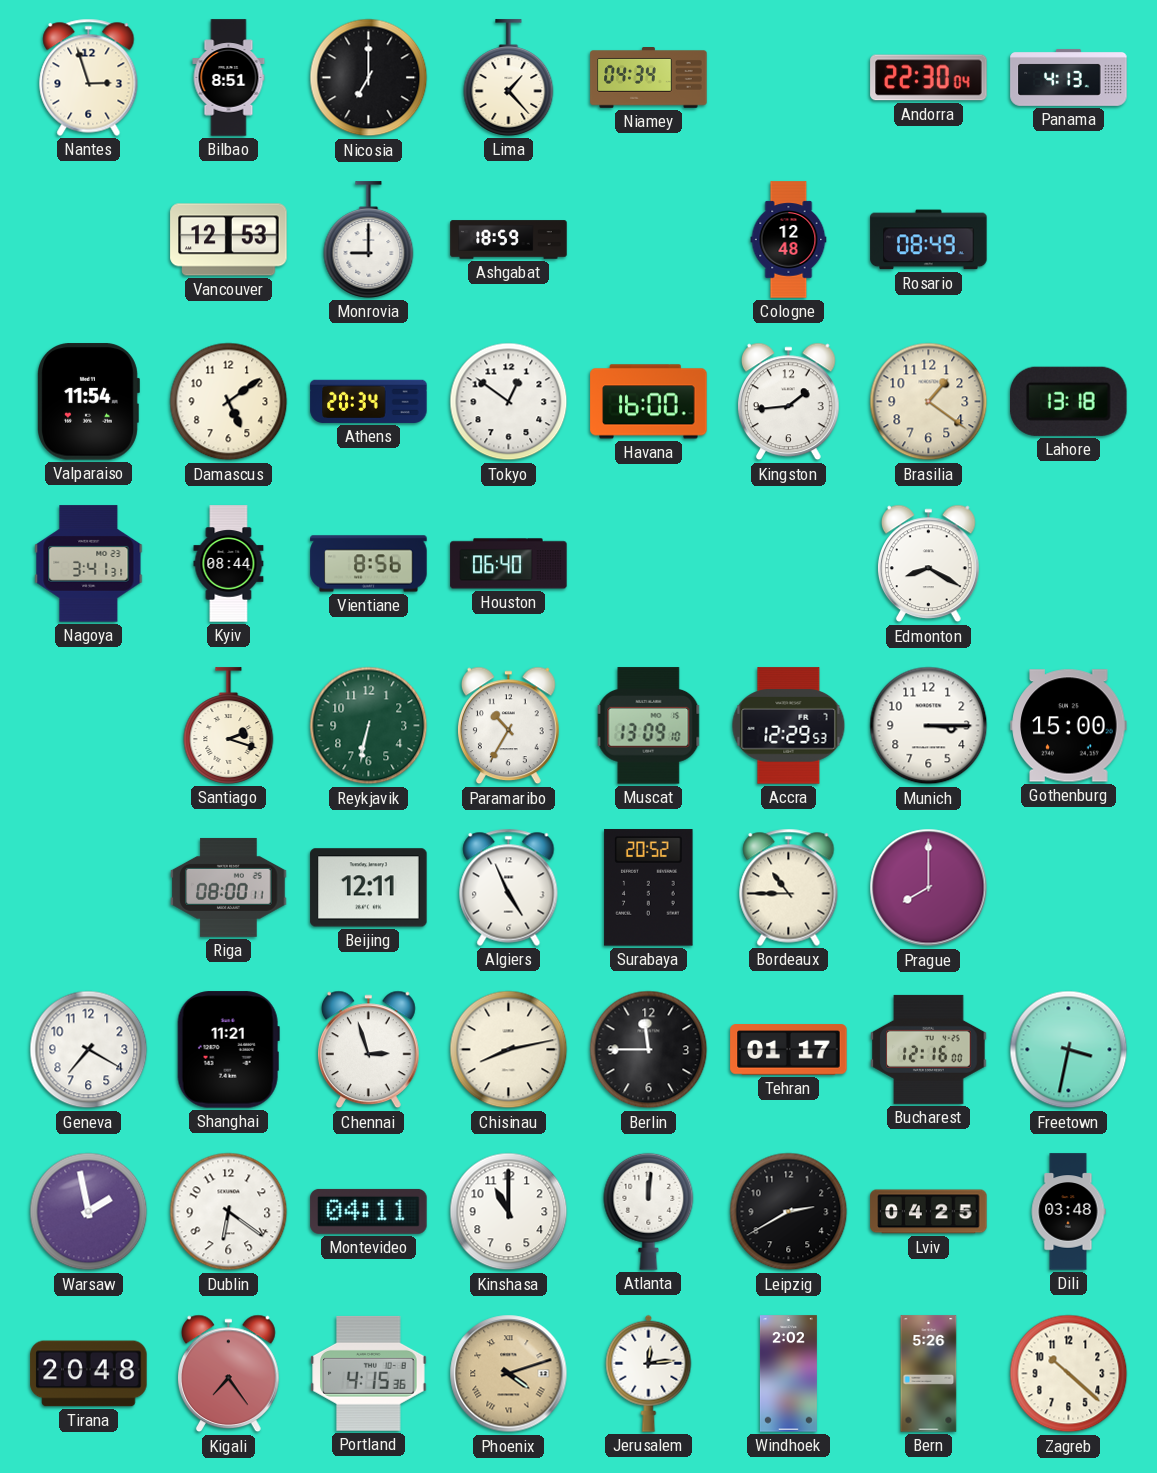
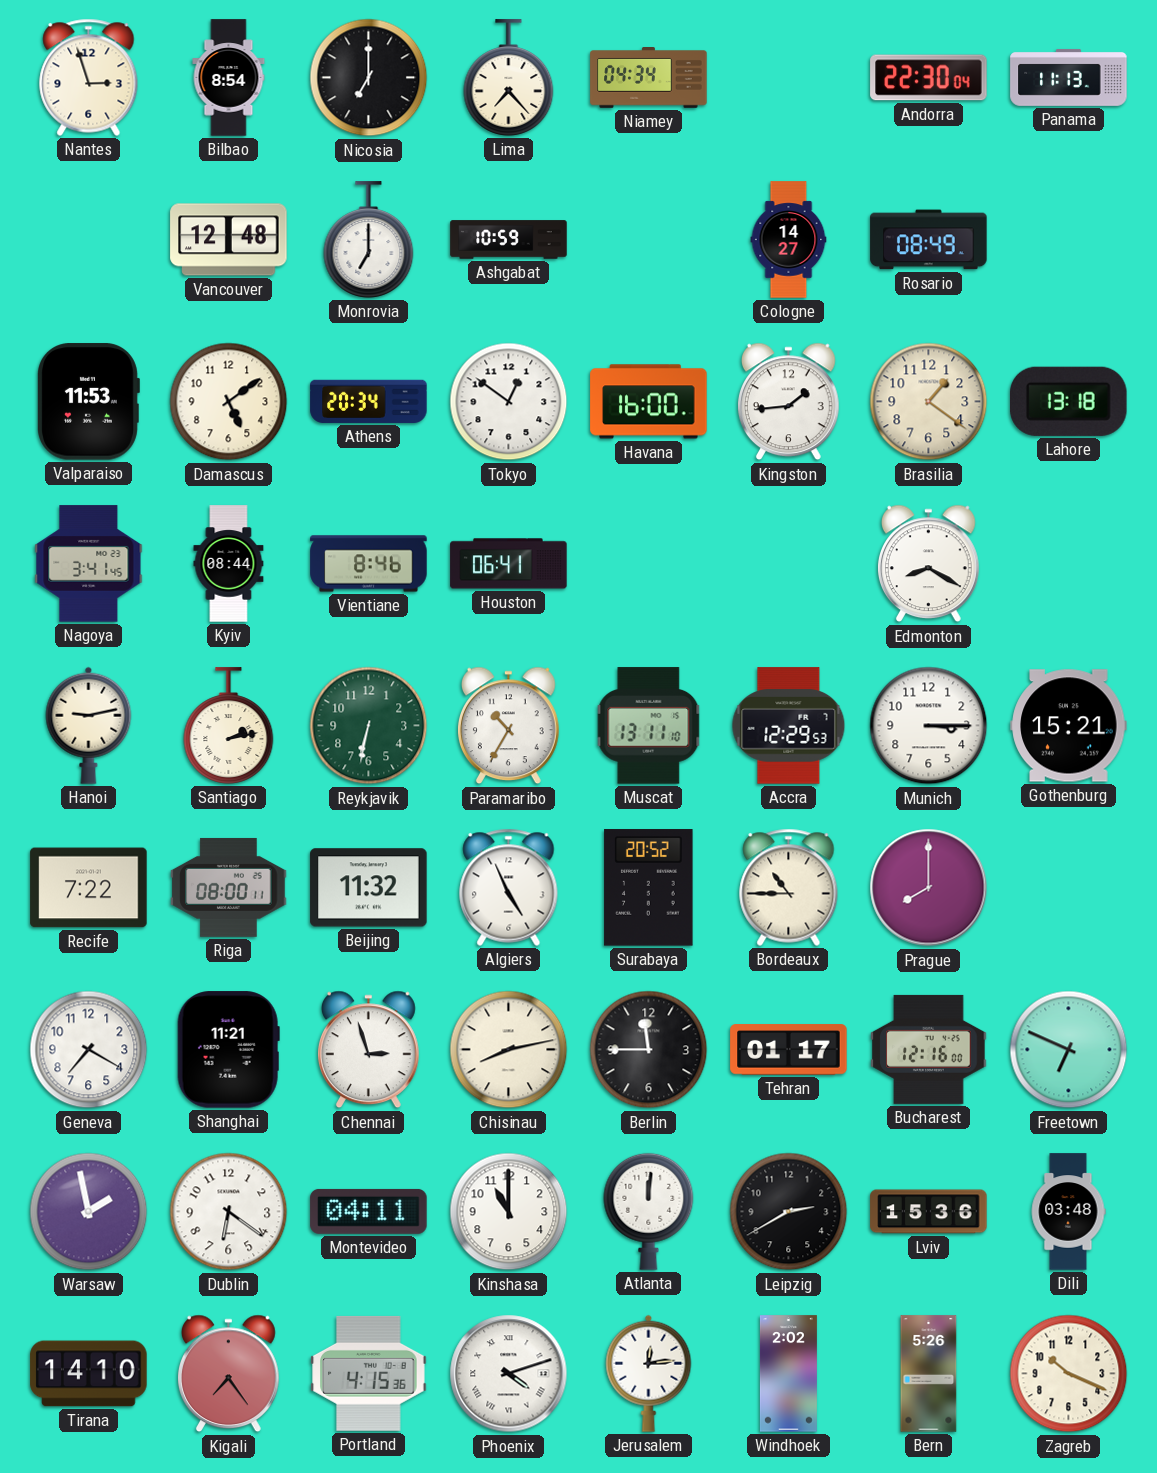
Bilbao: 8:51 -> 8:54
Lima: 1:23 -> 7:23
Panama: 4:13 -> 11:13
Vancouver: 12:53 -> 12:48
Monrovia: 9:00 -> 7:00
Ashgabat: 18:59 -> 10:59
Cologne: 12:48 -> 14:27
Valparaiso: 11:54 -> 11:53
Nagoya: 3:41:31 -> 3:41:45
Vientiane: 8:56 -> 8:46
Houston: 06:40 -> 06:41
Hanoi: none -> 9:13
Santiago: 2:18 -> 2:13
Muscat: 13:09 -> 13:11
Gothenburg: 15:00 -> 15:21
Recife: none -> 7:22
Beijing: 12:11 -> 11:32
Freetown: 3:32 -> 6:49
Lviv: 04:25 -> 15:36
Tirana: 20:48 -> 14:10
Phoenix dial: champagne -> white
Zagreb: 10:22 -> 10:19
